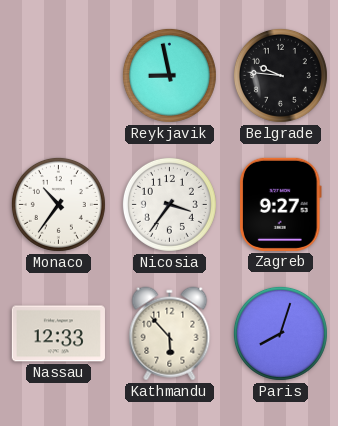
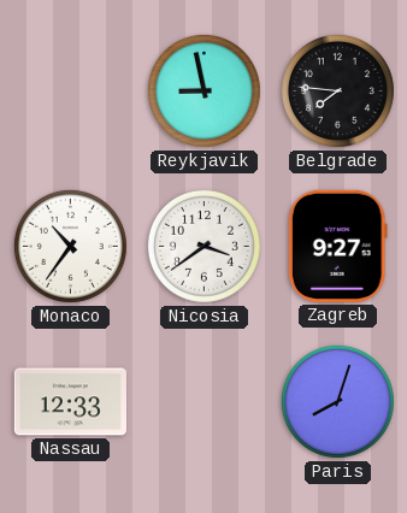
Belgrade: 9:46 -> 7:46
Nicosia: 3:36 -> 3:39
Kathmandu: 5:53 -> none
